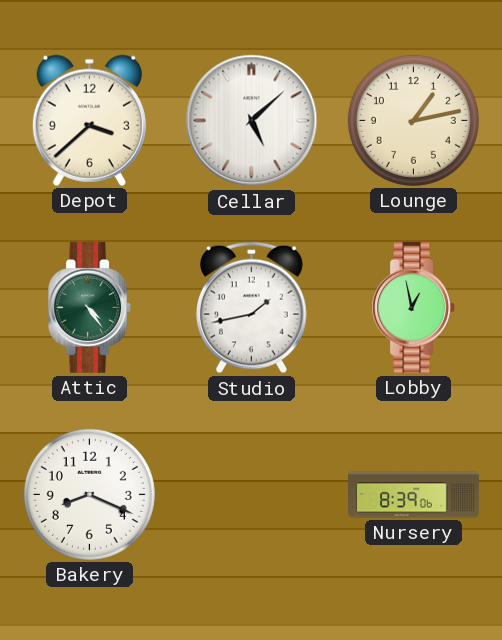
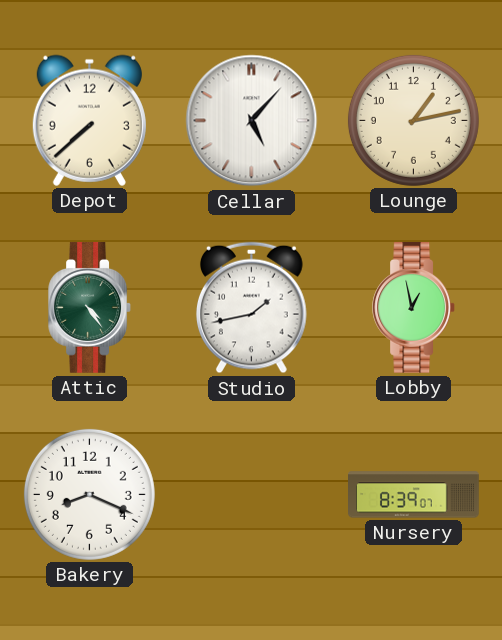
Depot: 3:38 -> 7:38
Cellar: 5:08 -> 5:07
Nursery: 8:39:06 -> 8:39:07
